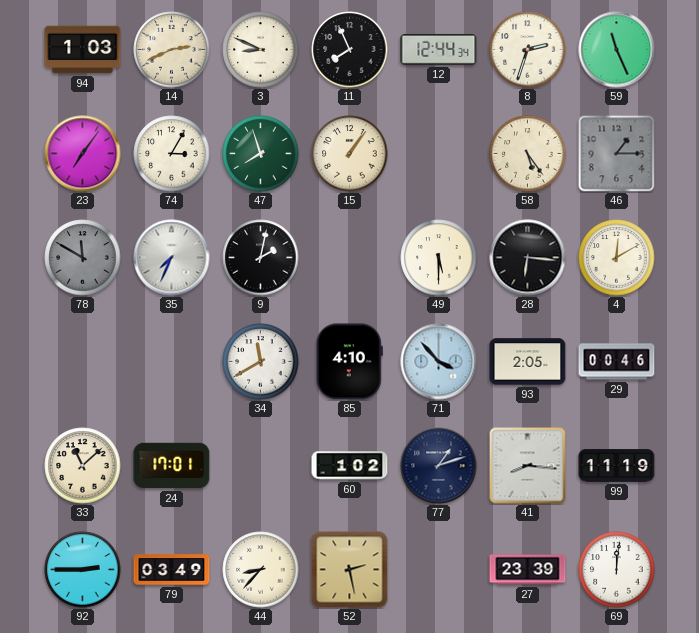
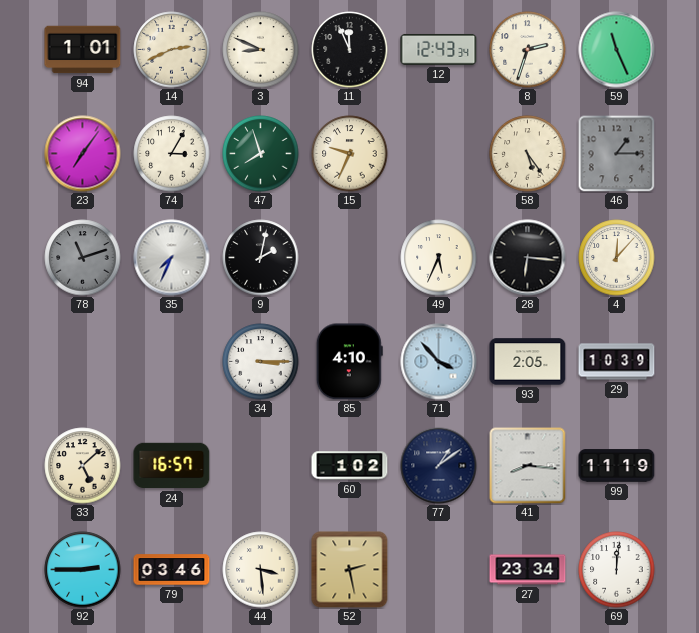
94: 1:03 -> 1:01
11: 7:56 -> 11:56
12: 12:44 -> 12:43
15: 1:06 -> 9:34
78: 11:50 -> 11:12
49: 5:30 -> 5:34
4: 12:10 -> 12:07
34: 11:40 -> 3:15
29: 00:46 -> 10:39
33: 11:08 -> 5:08
24: 17:01 -> 16:57
77: 1:12 -> 1:09
79: 03:49 -> 03:46
44: 8:37 -> 3:29
27: 23:39 -> 23:34
